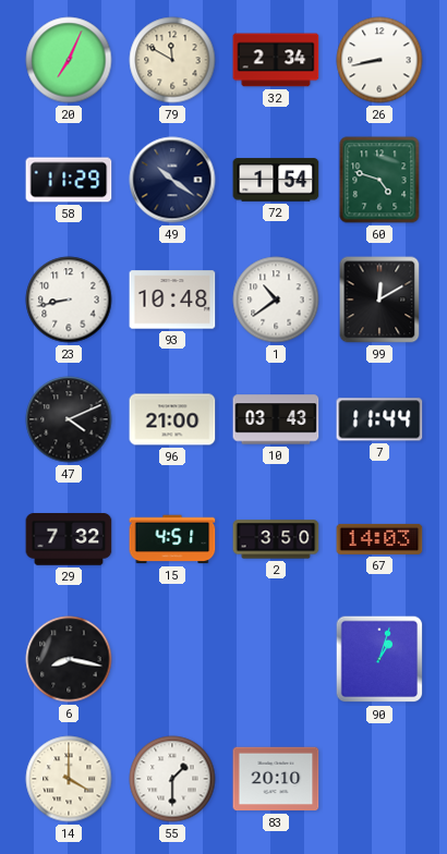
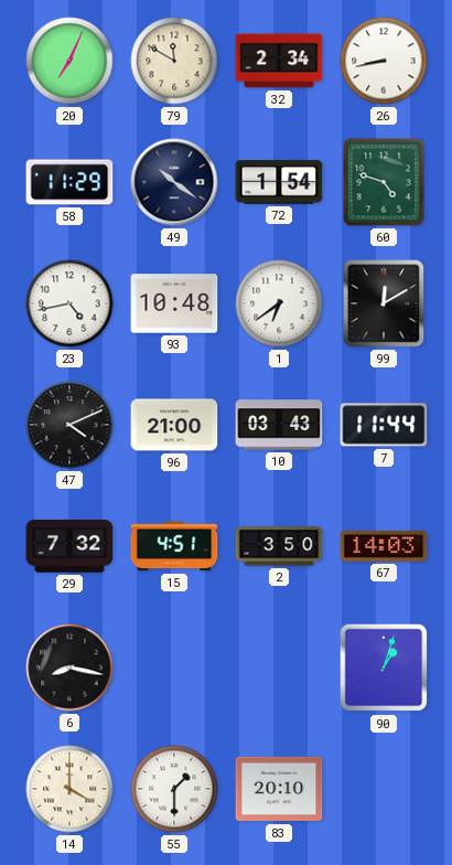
23: 8:43 -> 4:43
1: 10:39 -> 6:39
